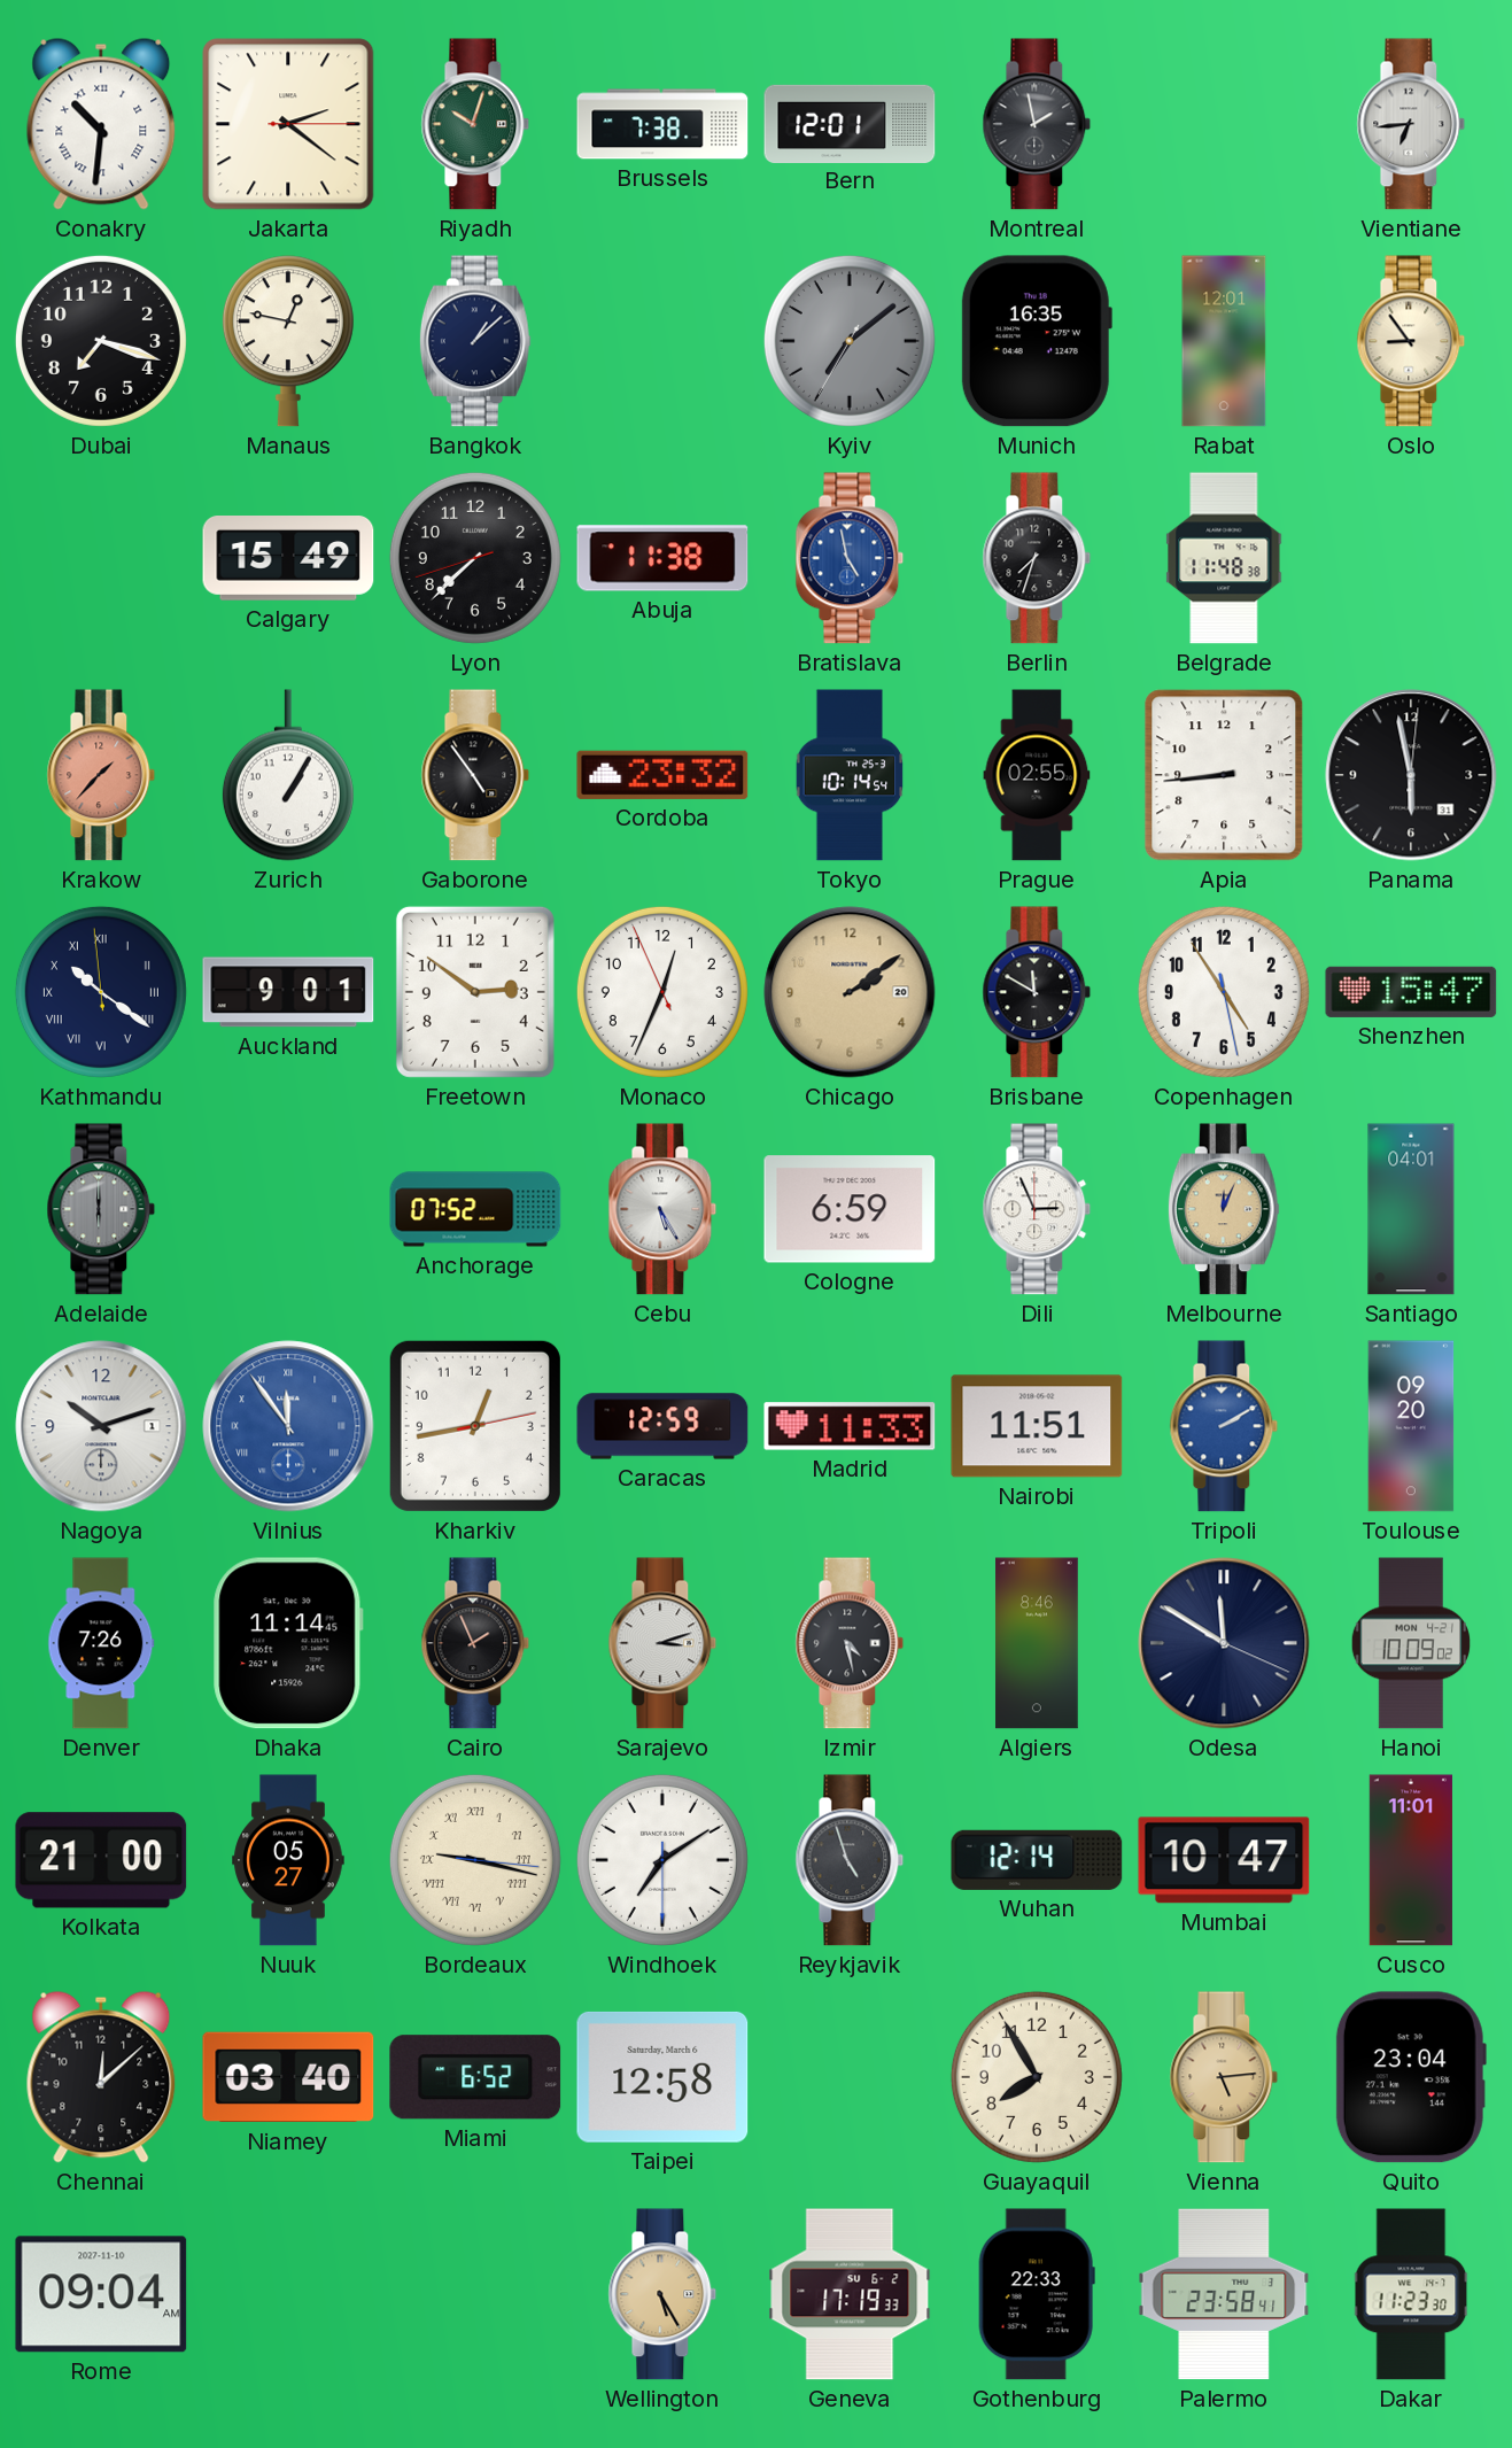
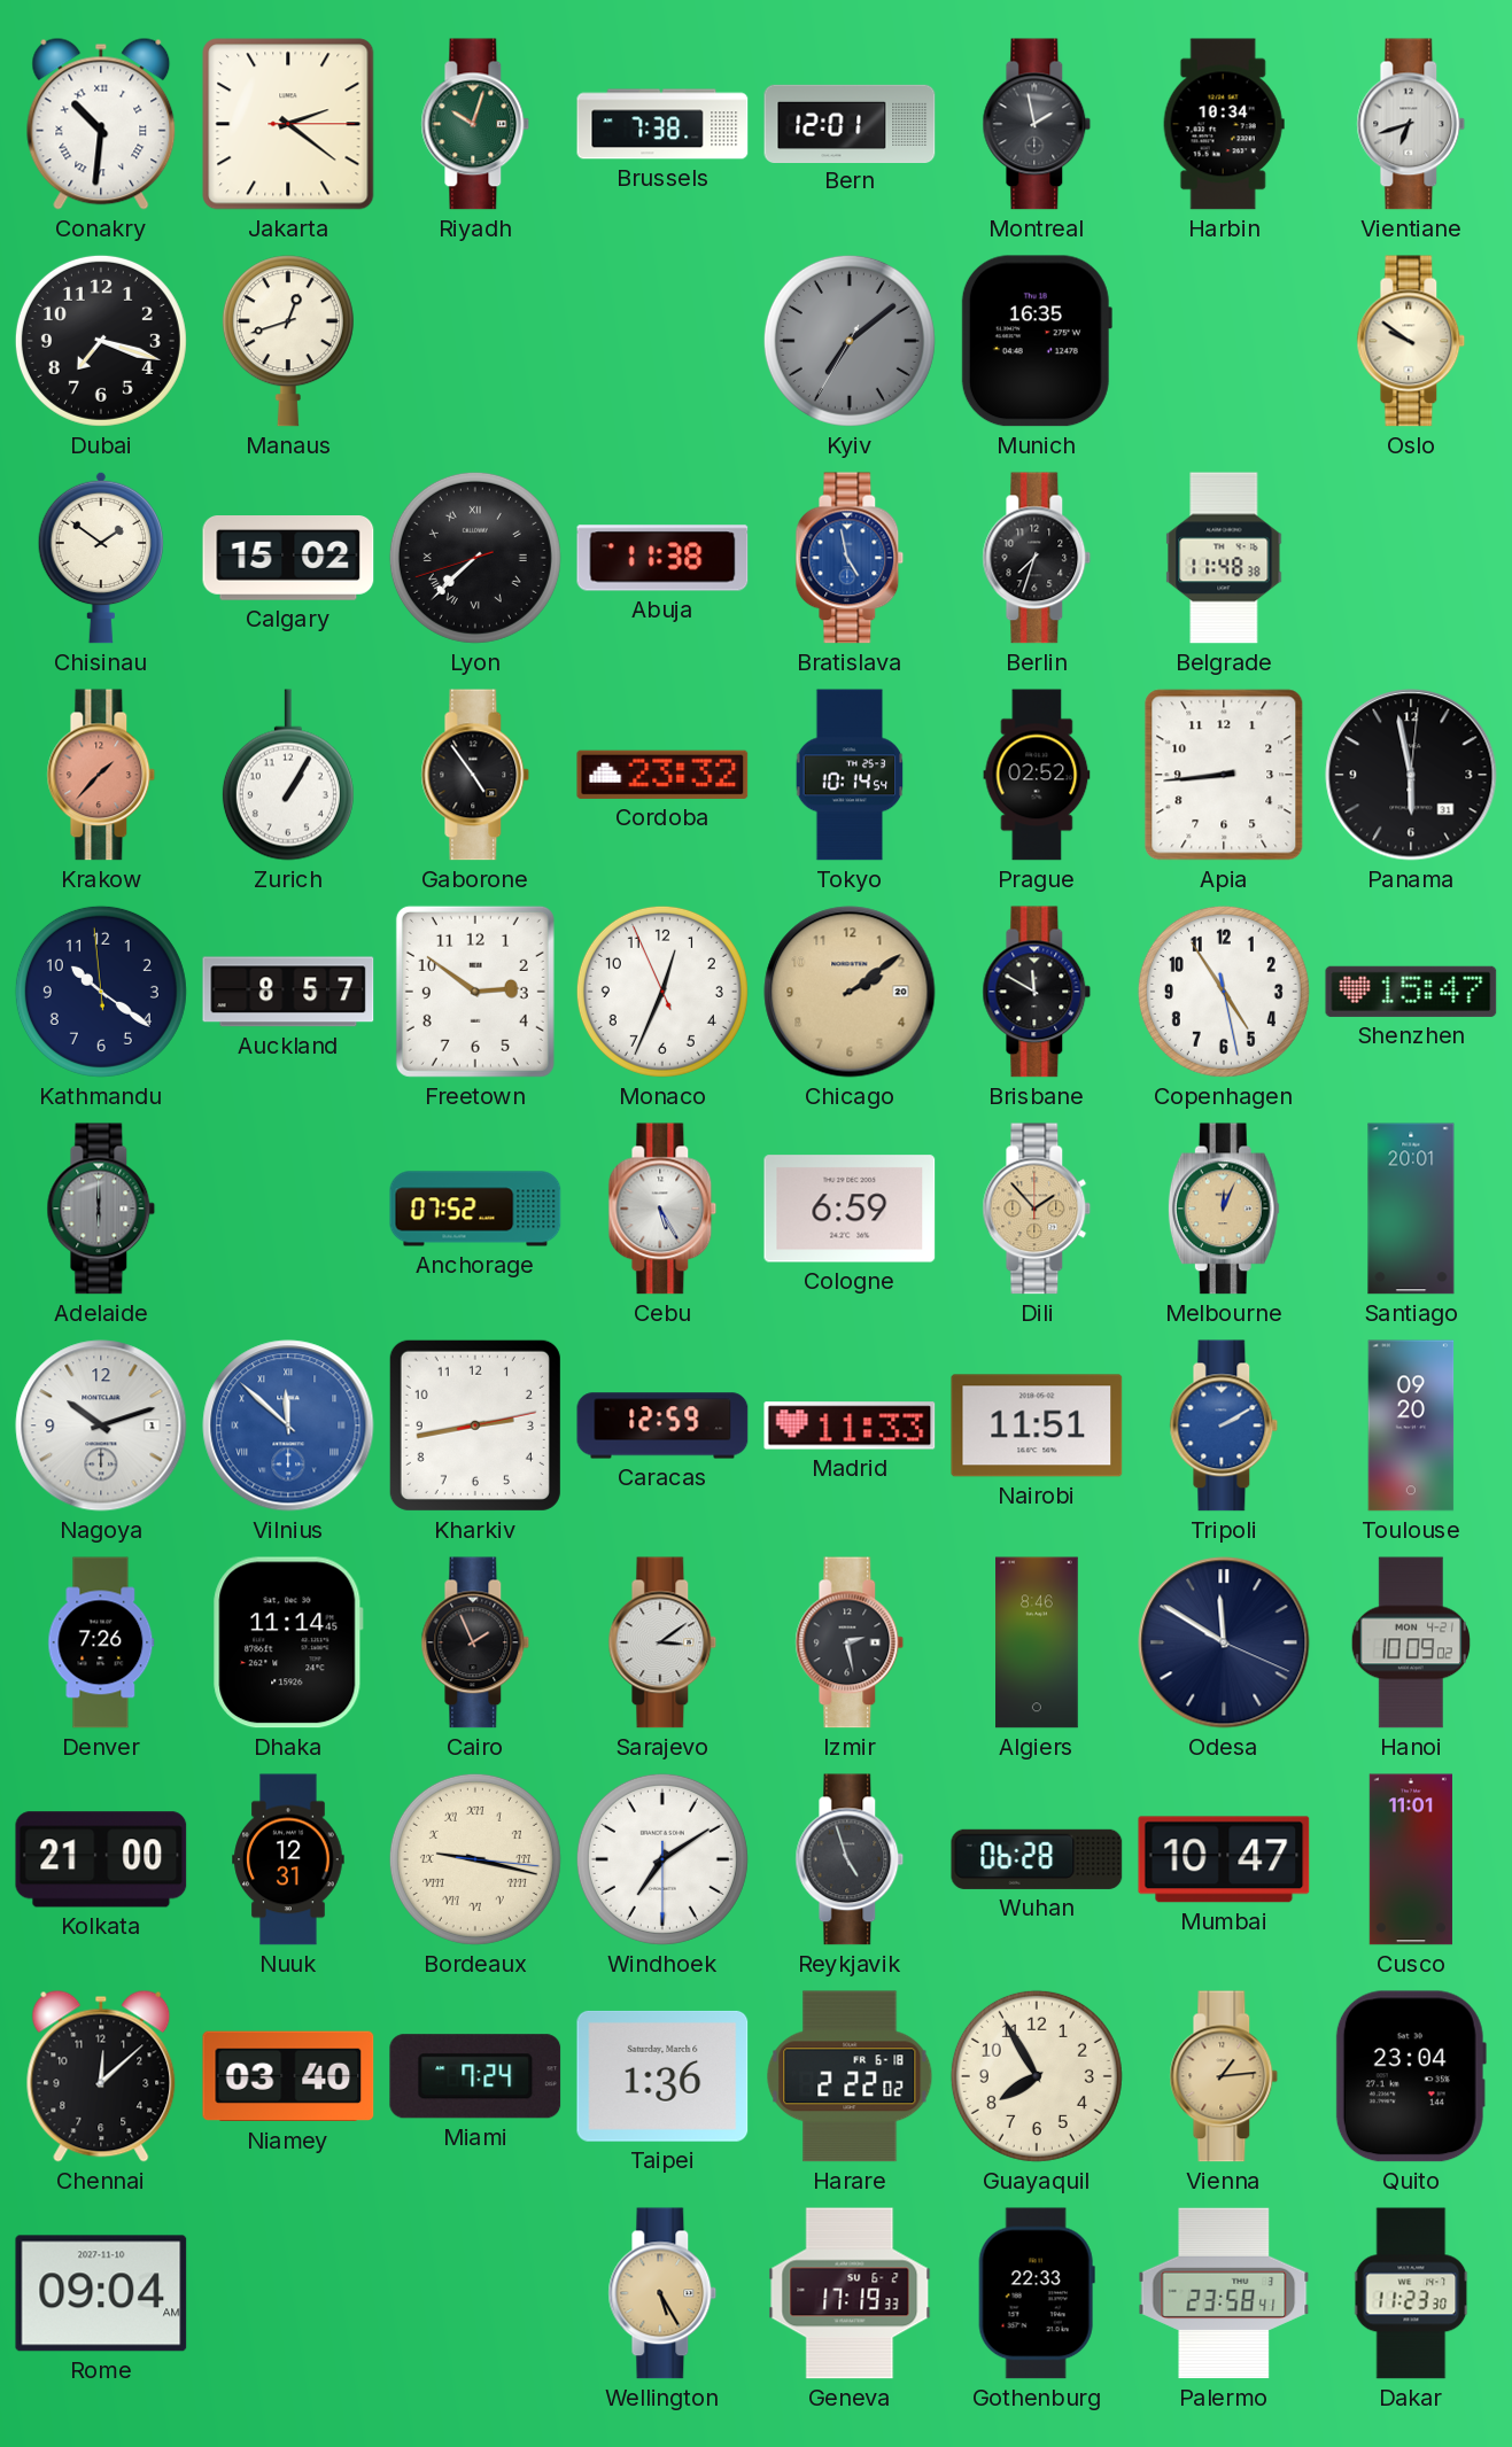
Harbin: none -> 10:34
Vientiane: 6:44 -> 6:42
Manaus: 12:47 -> 12:42
Bangkok: 1:08 -> none
Rabat: 12:01 -> none
Oslo: 8:54 -> 9:51
Chisinau: none -> 1:51
Calgary: 15:49 -> 15:02
Lyon numerals: Arabic -> Roman
Prague: 02:55 -> 02:52
Kathmandu numerals: Roman -> Arabic
Auckland: 9:01 -> 8:57
Dili: 2:56 -> 1:53
Dili dial: white -> champagne
Santiago: 04:01 -> 20:01
Vilnius: 11:54 -> 11:52
Kharkiv: 12:43 -> 2:43
Sarajevo: 3:12 -> 3:09
Izmir: 4:28 -> 2:28
Nuuk: 05:27 -> 12:31
Wuhan: 12:14 -> 06:28
Miami: 6:52 -> 7:24
Taipei: 12:58 -> 1:36
Harare: none -> 2:22
Vienna: 5:14 -> 1:14
